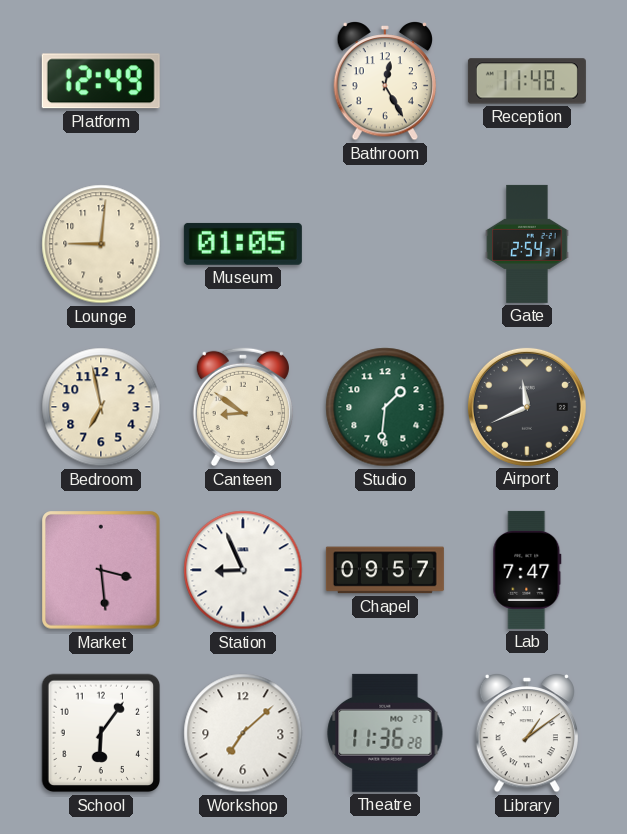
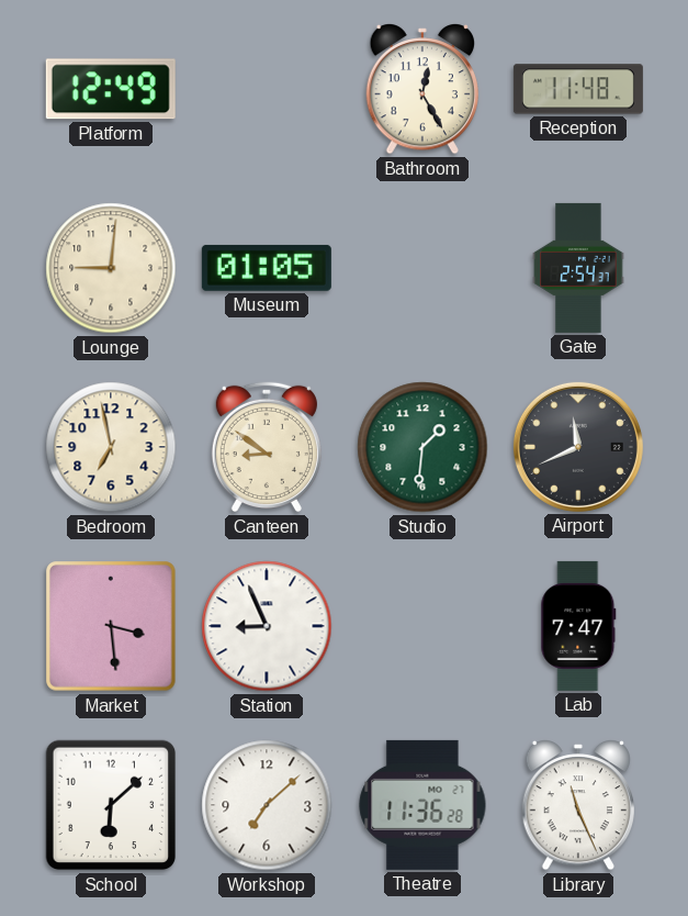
Chapel: 09:57 -> none
School: 6:06 -> 6:08
Library: 1:09 -> 11:26
